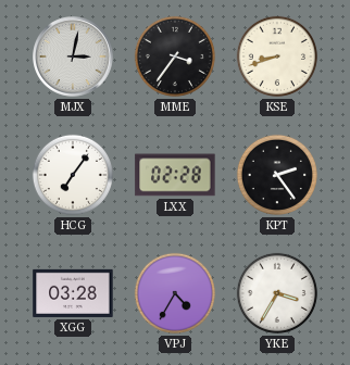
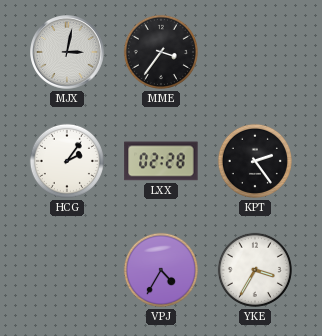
KSE: 8:42 -> none
HCG: 7:06 -> 2:06
XGG: 03:28 -> none
